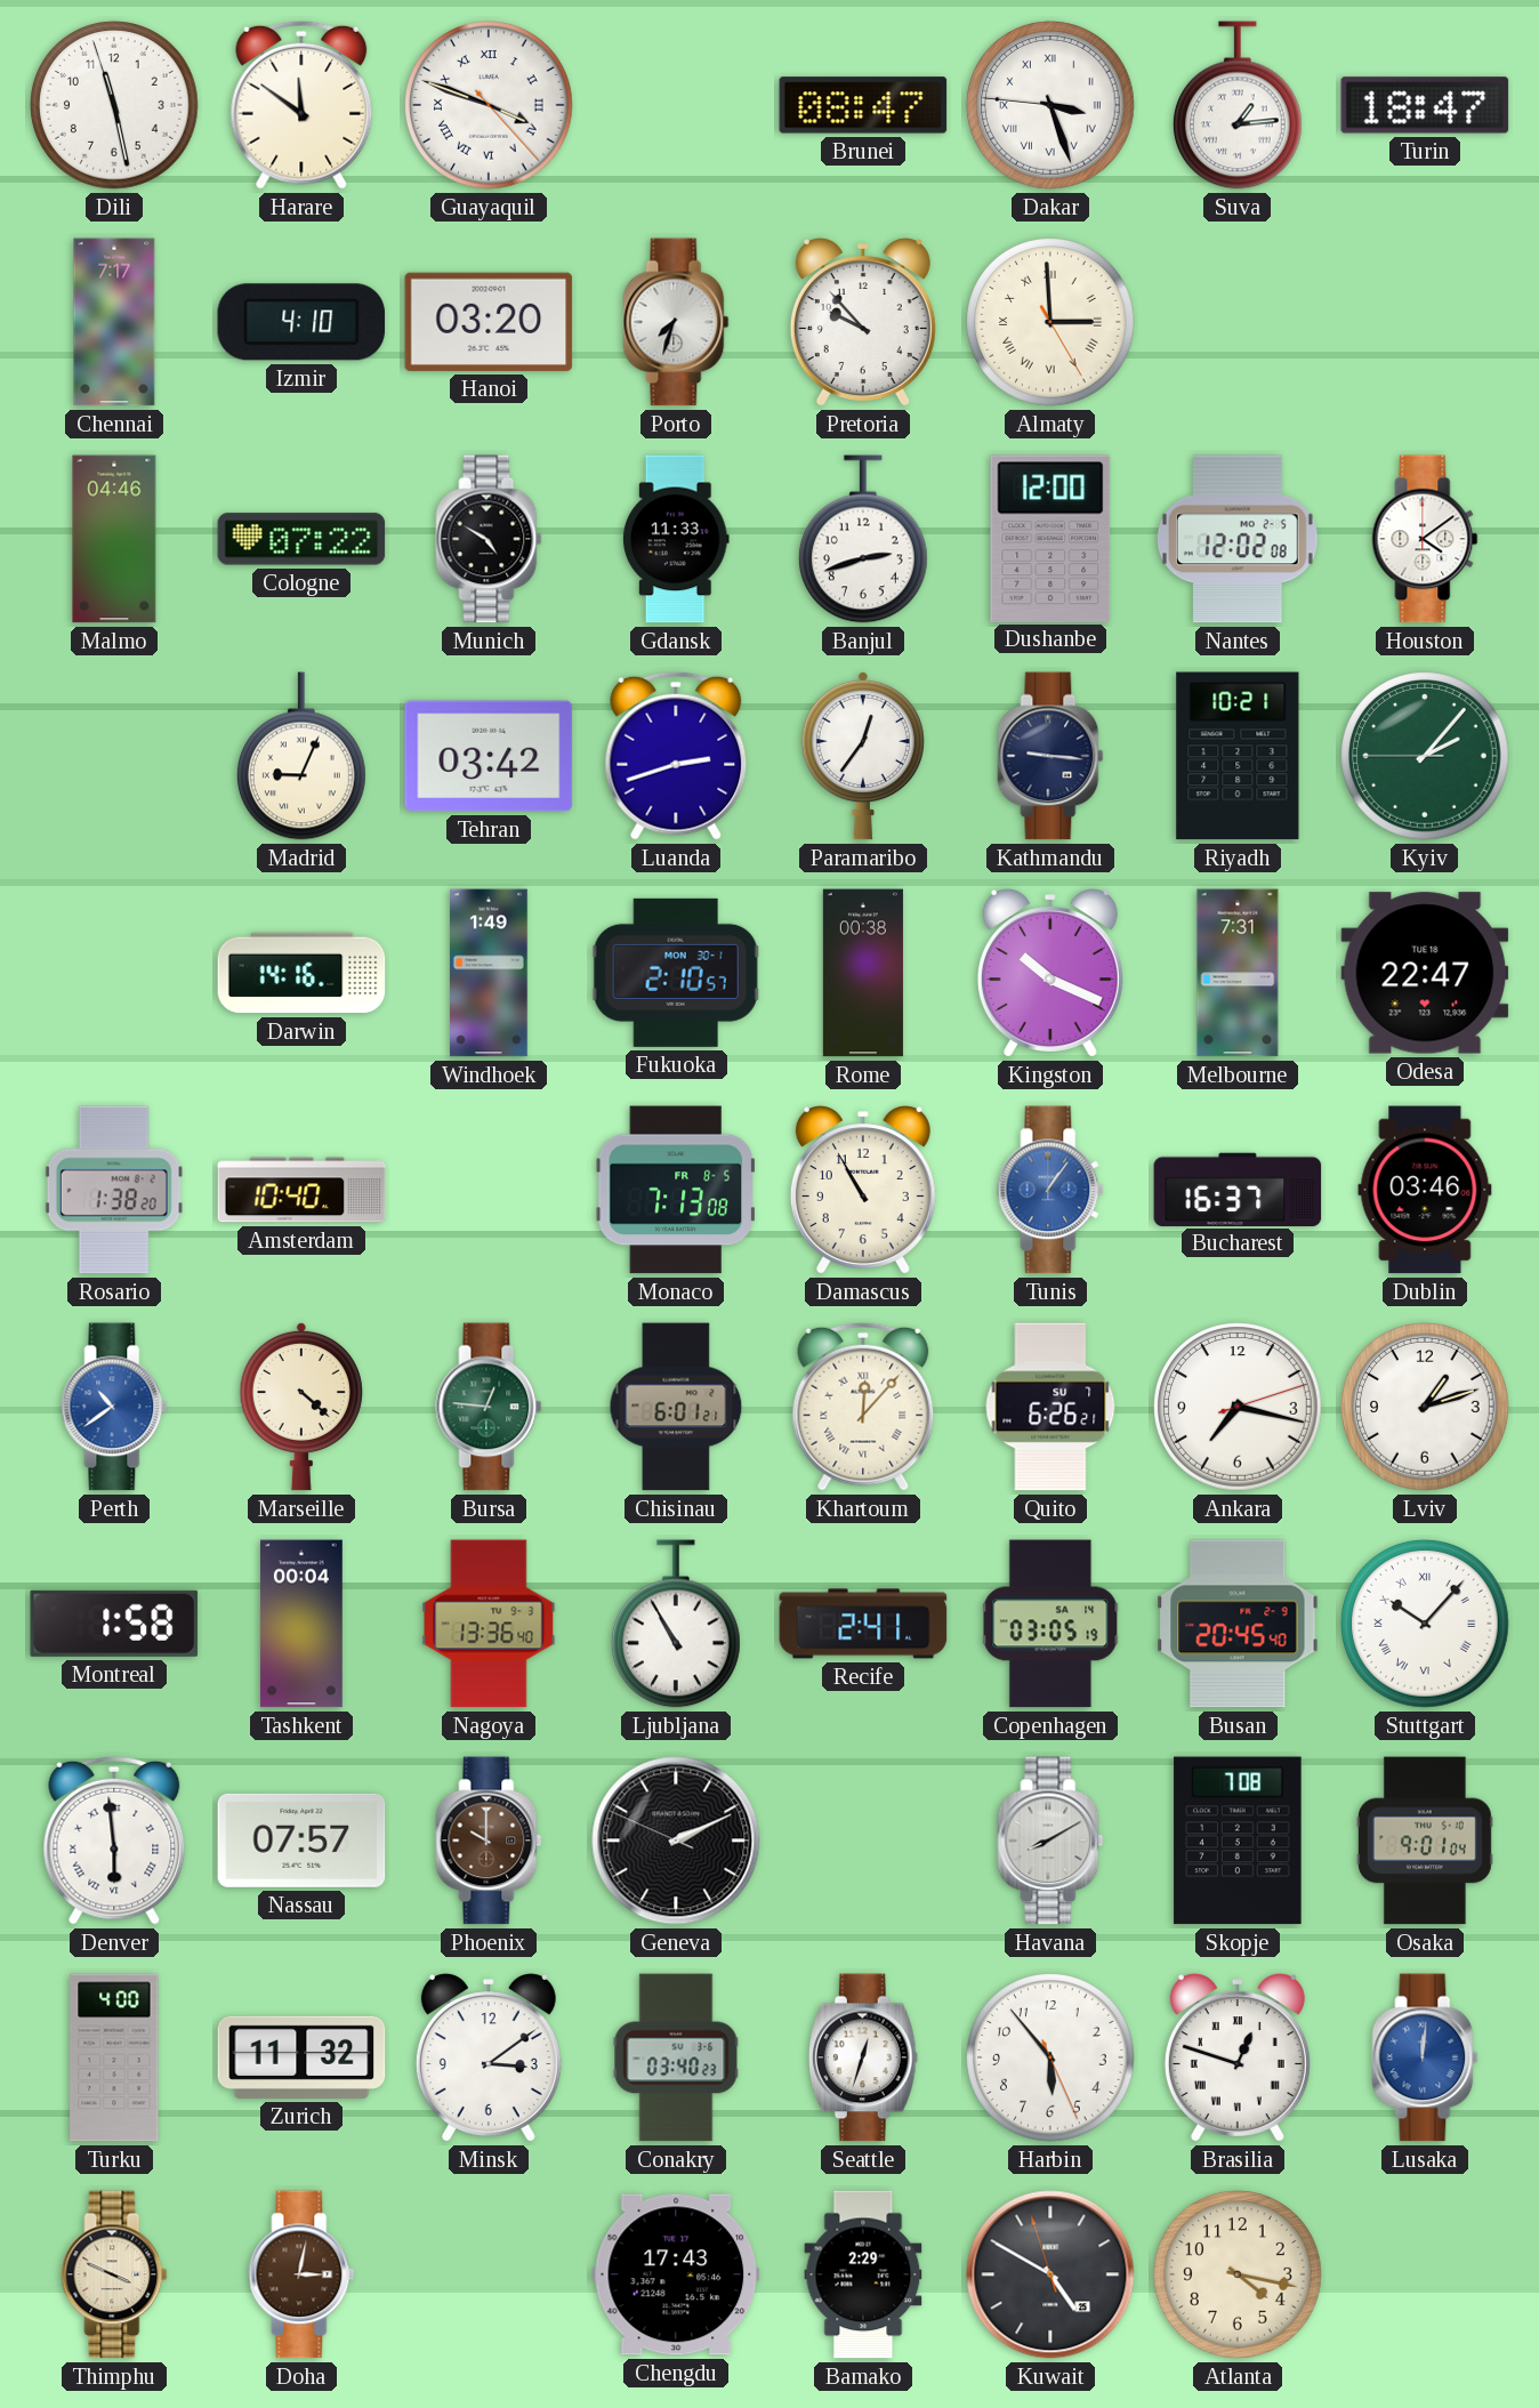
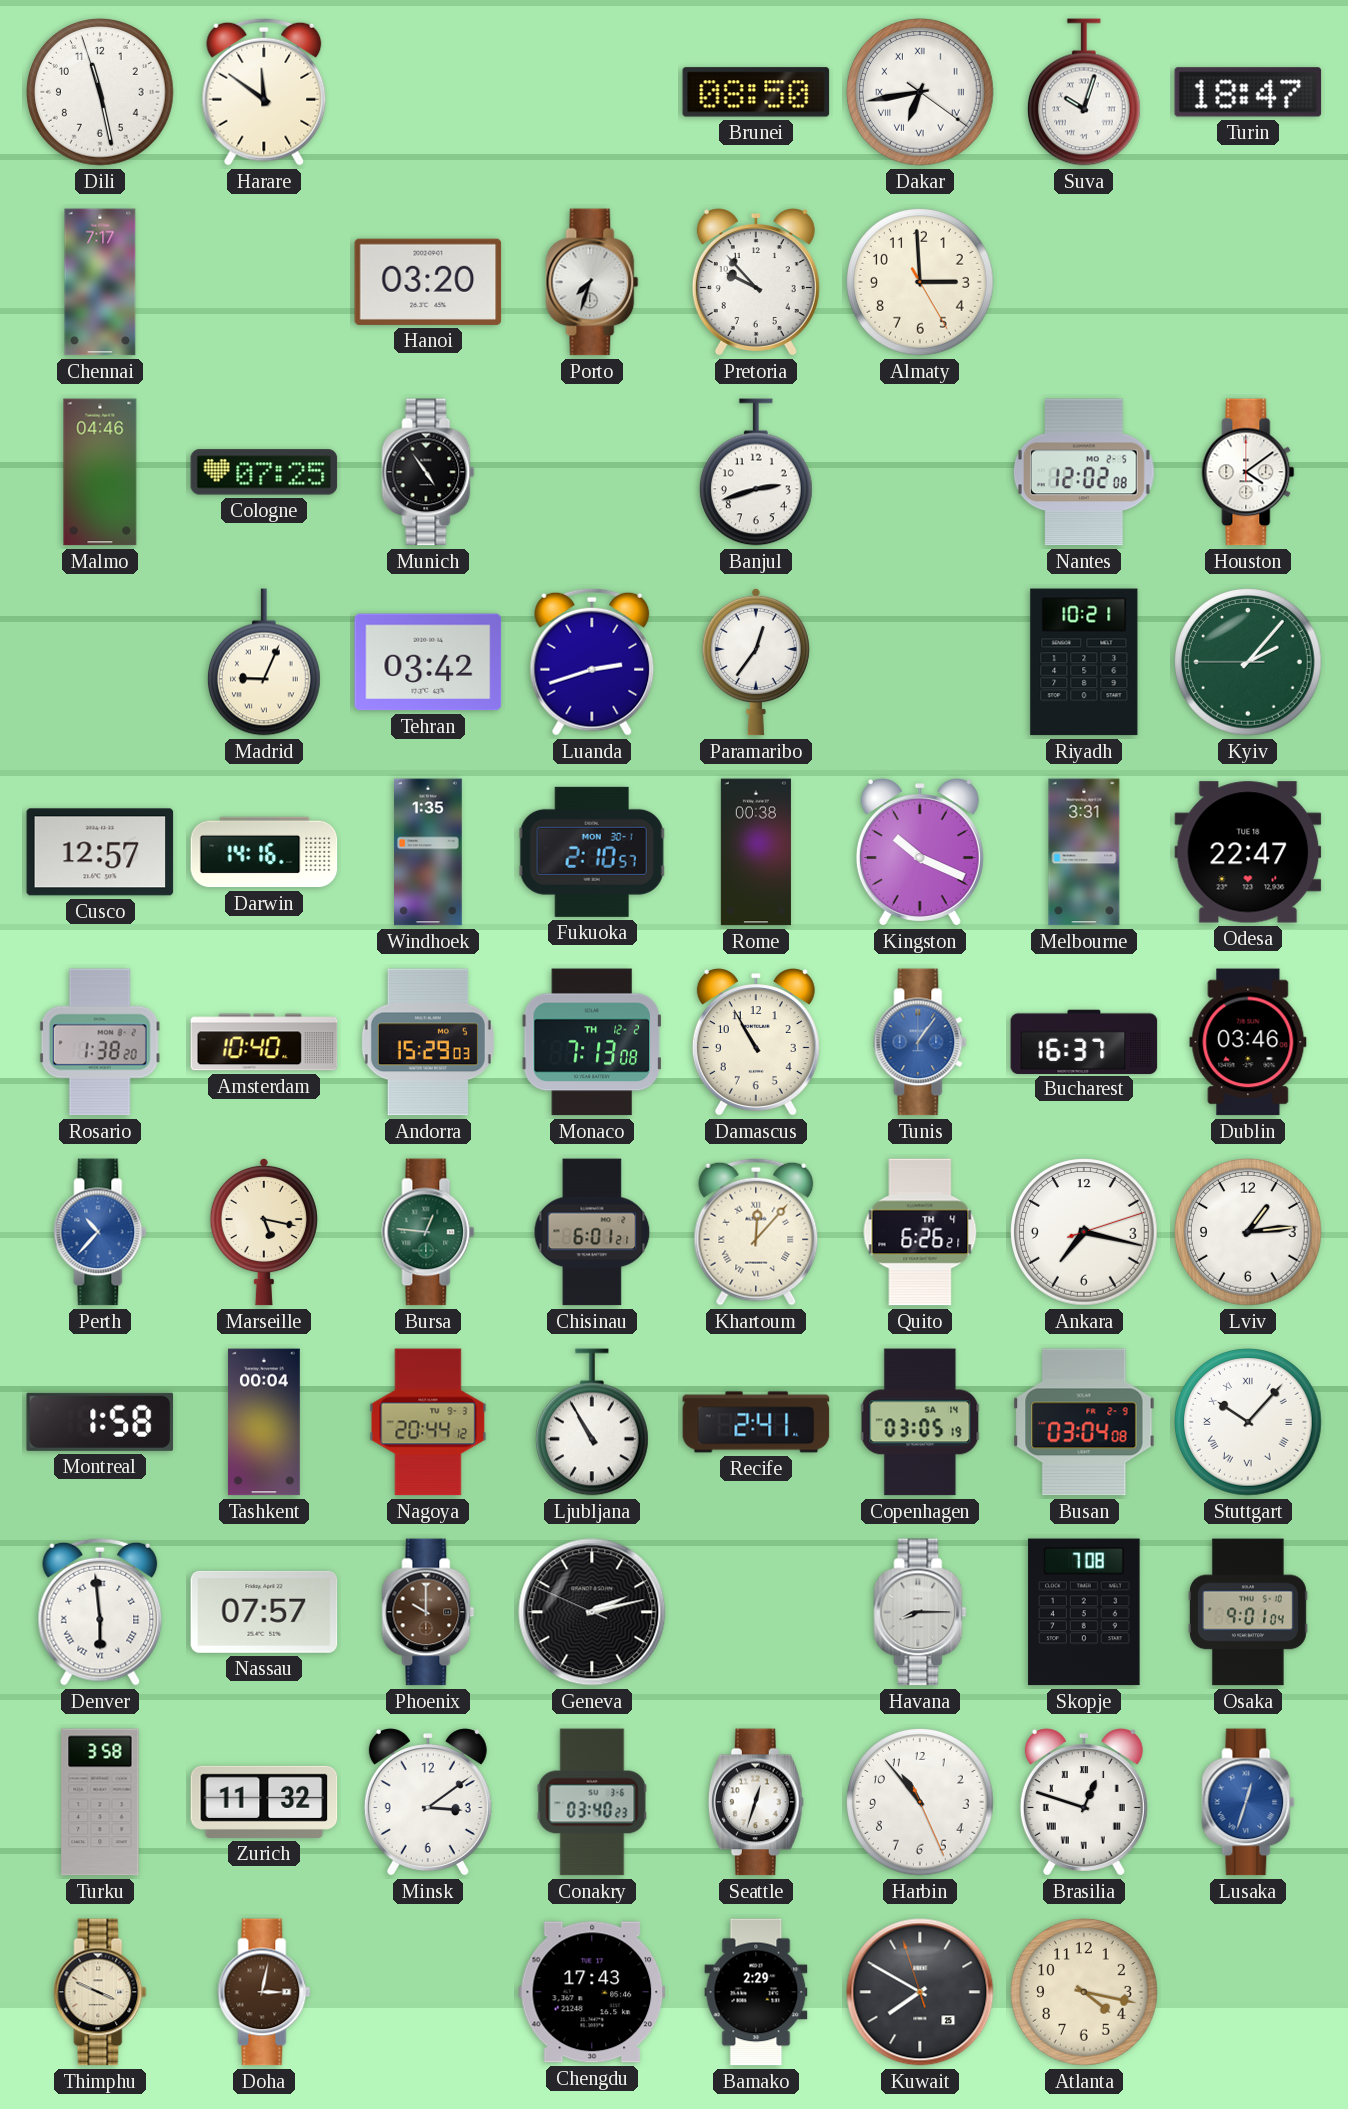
Guayaquil: 3:48 -> none
Brunei: 08:47 -> 08:50
Dakar: 3:26 -> 6:43
Suva: 1:14 -> 10:03
Izmir: 4:10 -> none
Almaty numerals: Roman -> Arabic
Cologne: 07:22 -> 07:25
Munich: 4:50 -> 4:54
Gdansk: 11:33 -> none
Dushanbe: 12:00 -> none
Kathmandu: 9:16 -> none
Cusco: none -> 12:57
Windhoek: 1:49 -> 1:35
Melbourne: 7:31 -> 3:31
Andorra: none -> 15:29
Monaco date: FR 8-5 -> TH 12-2
Perth: 10:39 -> 10:37
Marseille: 4:22 -> 5:17
Quito date: SU 7 -> TH 4
Lviv: 1:12 -> 1:14
Nagoya: 13:36 -> 20:44
Busan: 20:45 -> 03:04
Geneva: 2:10 -> 2:12
Havana: 8:10 -> 8:15
Turku: 4:00 -> 3:58
Harbin: 5:53 -> 10:53
Lusaka: 12:01 -> 12:33
Kuwait: 4:49 -> 7:49
